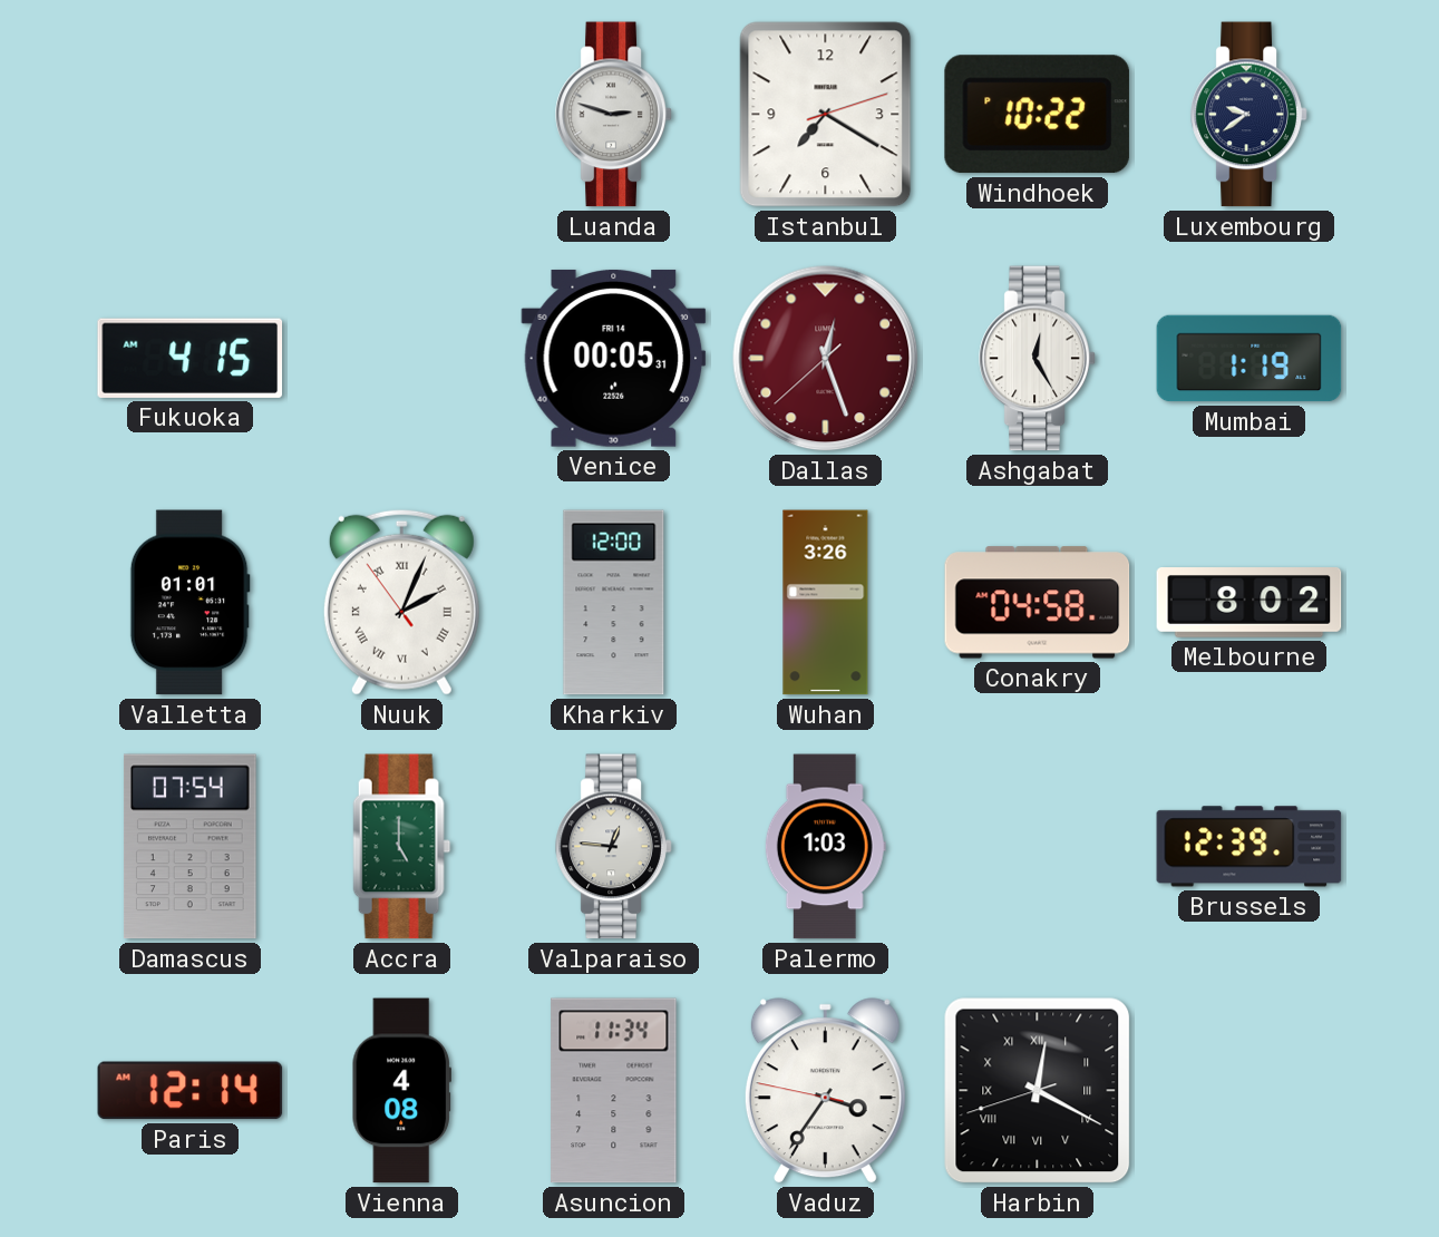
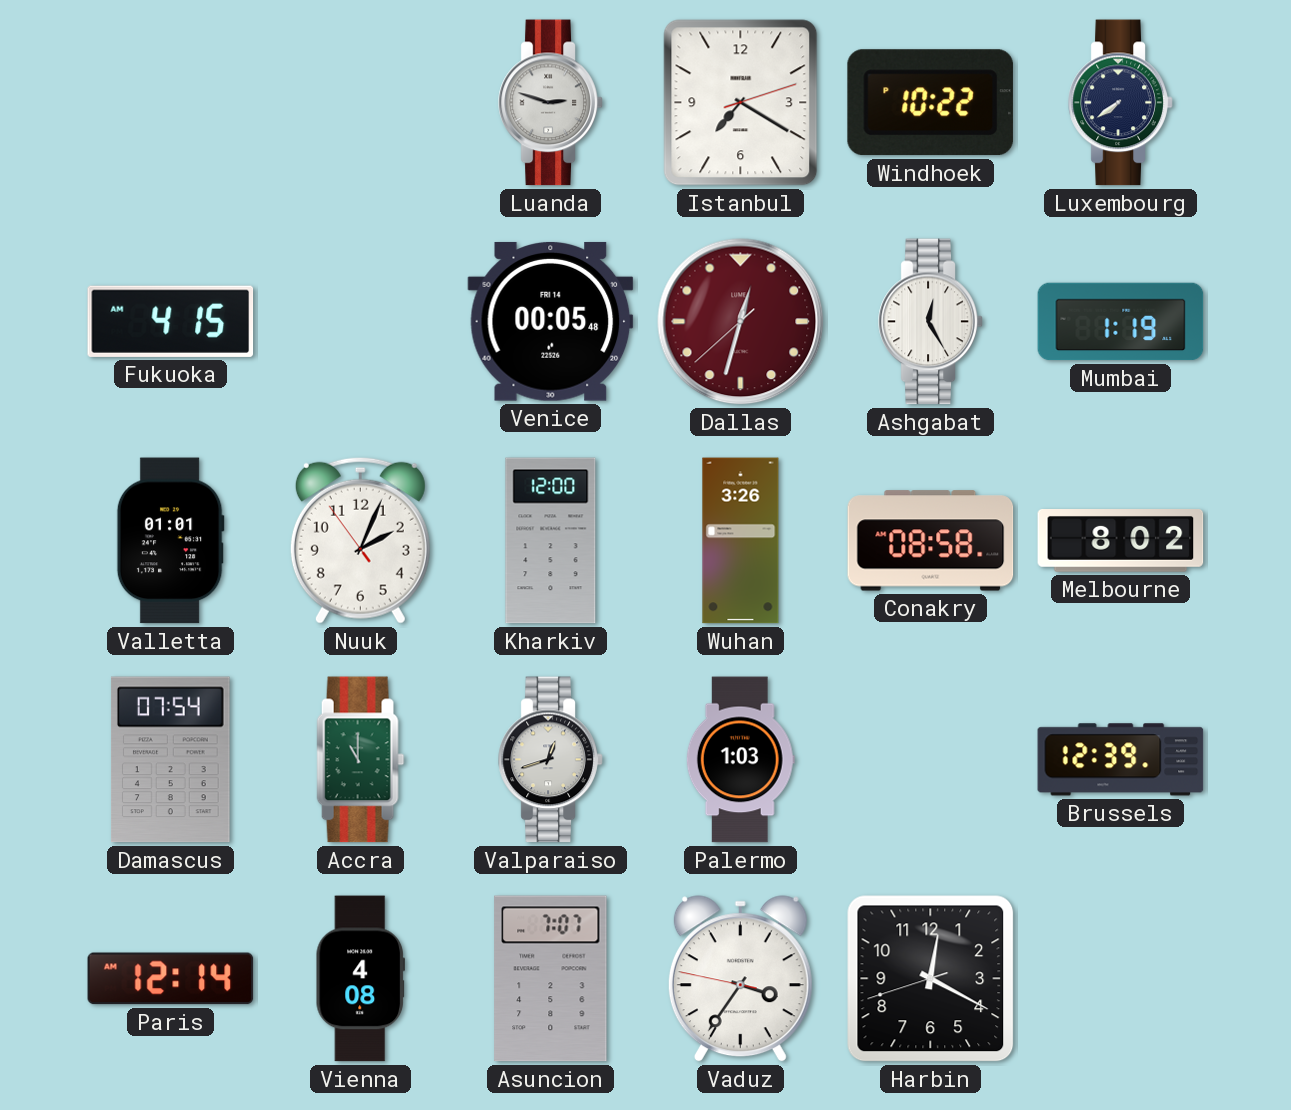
Luxembourg: 9:39 -> 7:39
Venice: 00:05:31 -> 00:05:48
Dallas: 12:26 -> 12:32
Nuuk numerals: Roman -> Arabic
Conakry: 04:58 -> 08:58
Accra: 5:00 -> 11:00
Valparaiso: 12:46 -> 12:42
Asuncion: 11:34 -> 7:07
Harbin numerals: Roman -> Arabic
